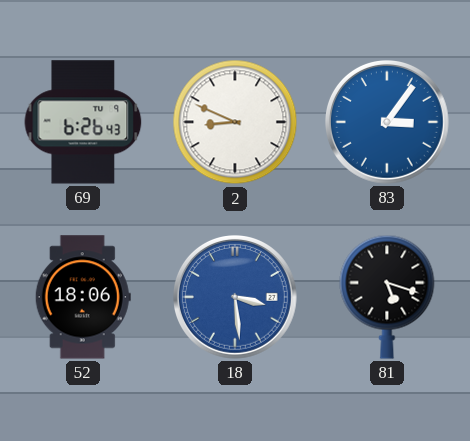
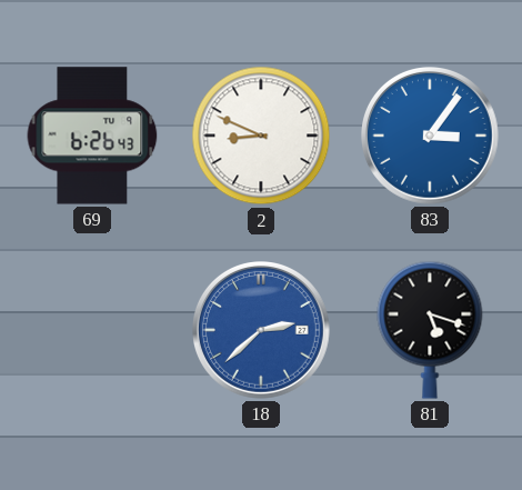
52: 18:06 -> none
18: 3:29 -> 2:38
